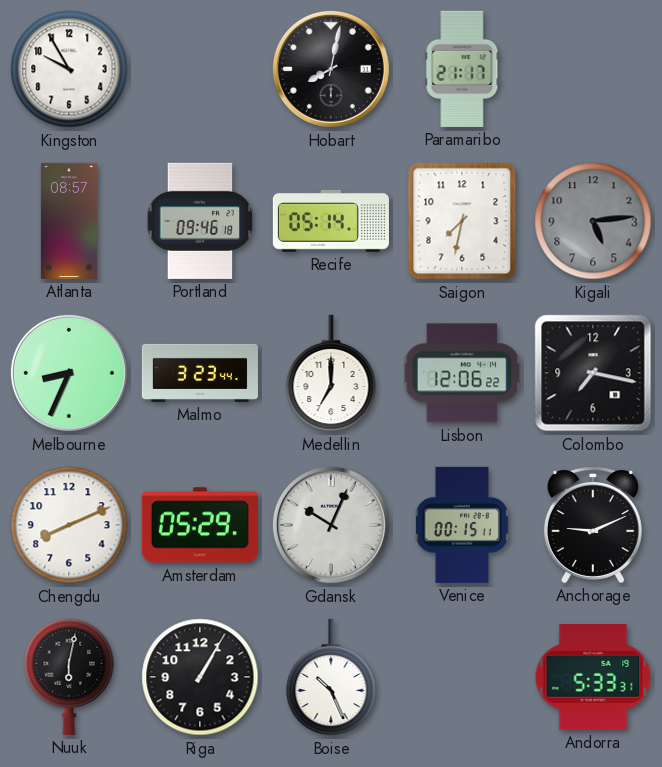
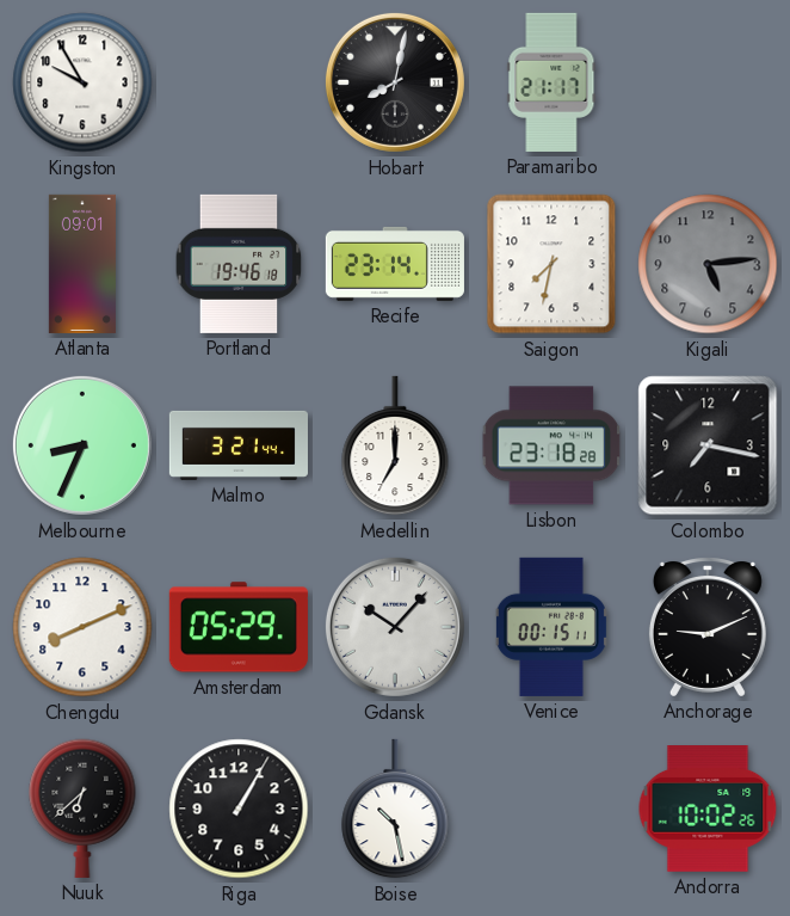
Atlanta: 08:57 -> 09:01
Portland: 09:46 -> 19:46
Recife: 05:14 -> 23:14
Malmo: 3:23 -> 3:21
Lisbon: 12:06 -> 23:18
Gdansk: 10:04 -> 10:07
Nuuk: 6:02 -> 6:38
Boise: 10:26 -> 10:28
Andorra: 5:33 -> 10:02
